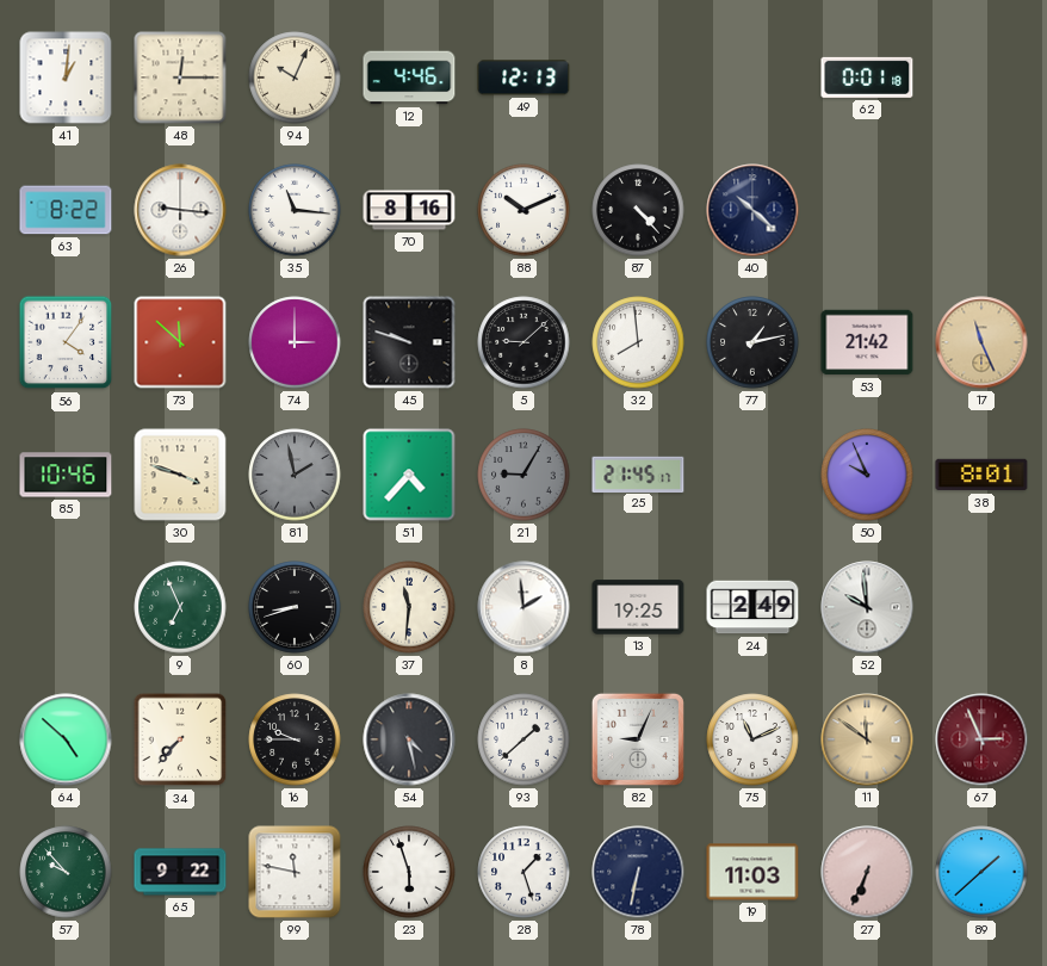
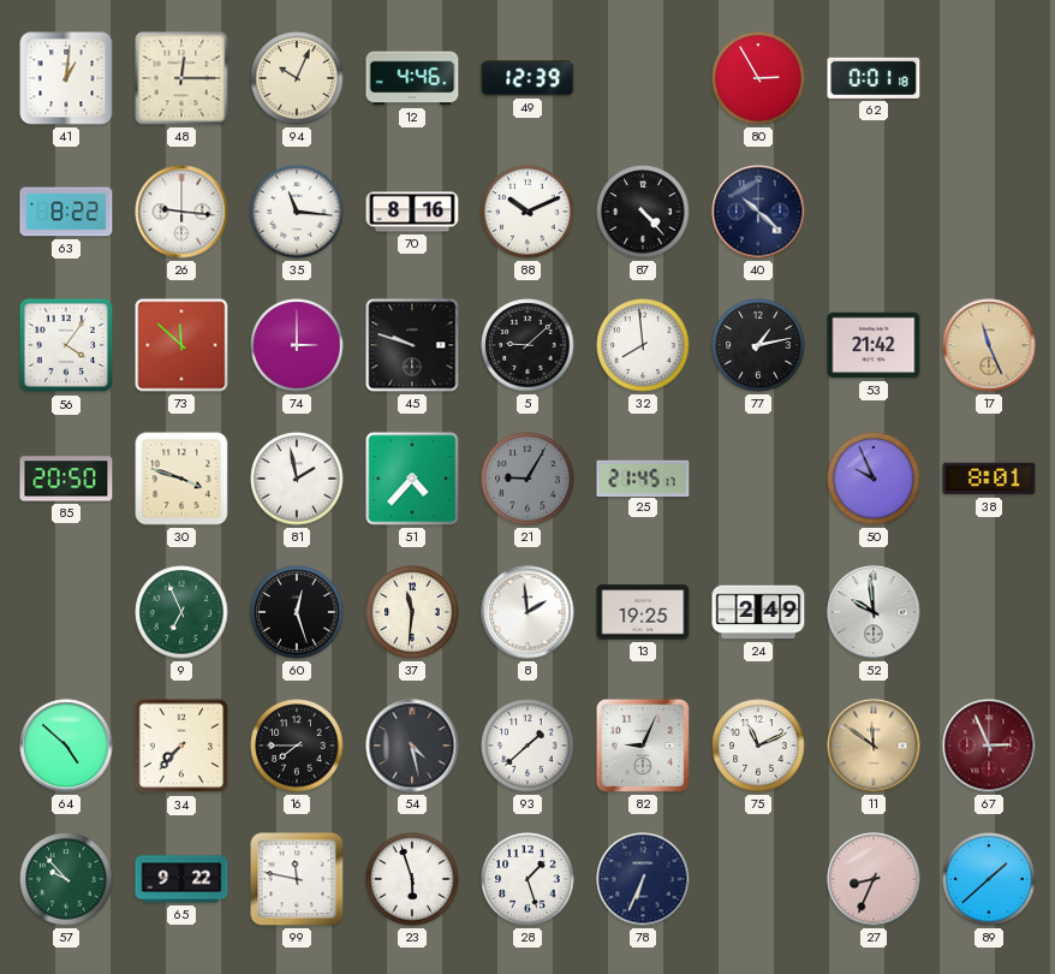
49: 12:13 -> 12:39
80: none -> 2:55
85: 10:46 -> 20:50
81 dial: grey -> white
60: 8:42 -> 12:27
16: 9:45 -> 7:45
78: 6:32 -> 6:34
19: 11:03 -> none
27: 6:34 -> 8:34
